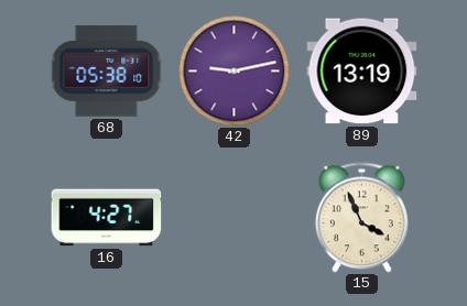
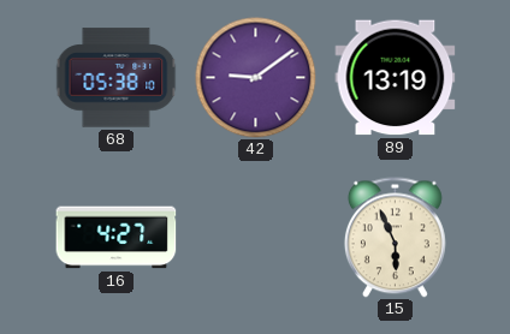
42: 9:13 -> 9:09
15: 3:56 -> 5:56
